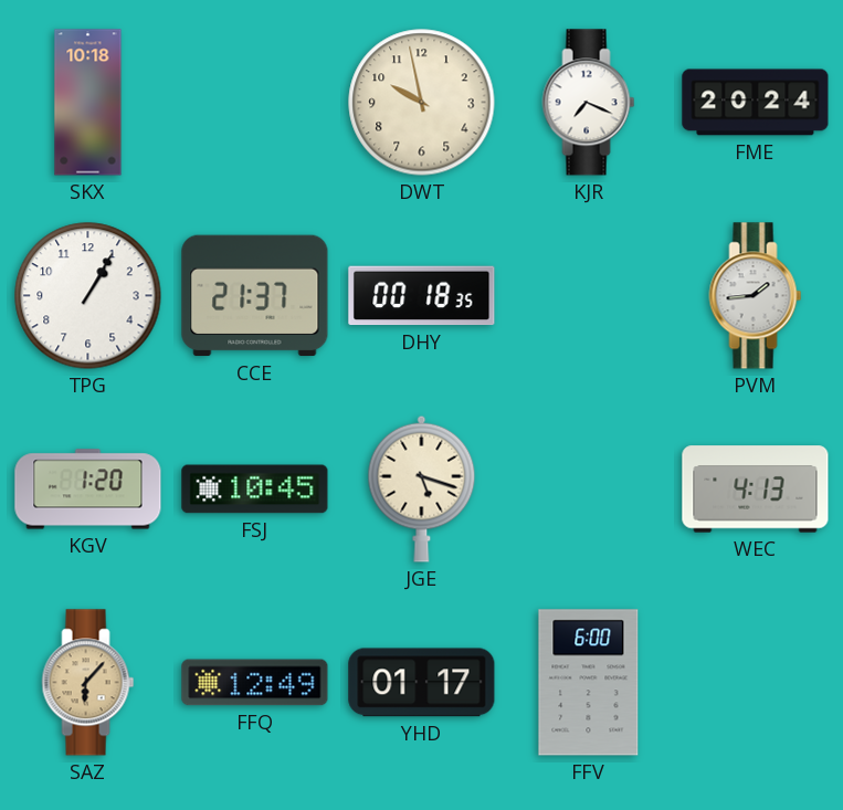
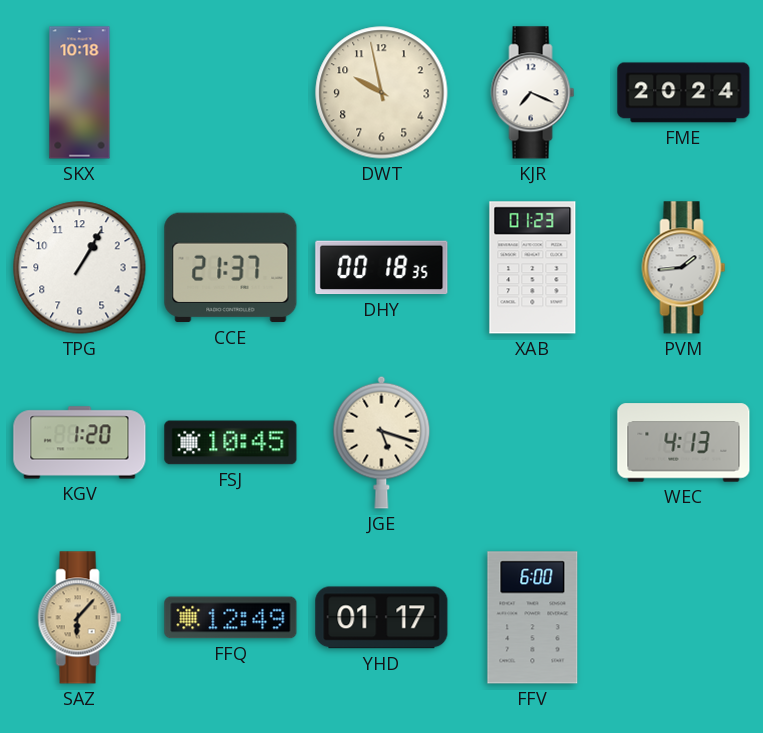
XAB: none -> 01:23
